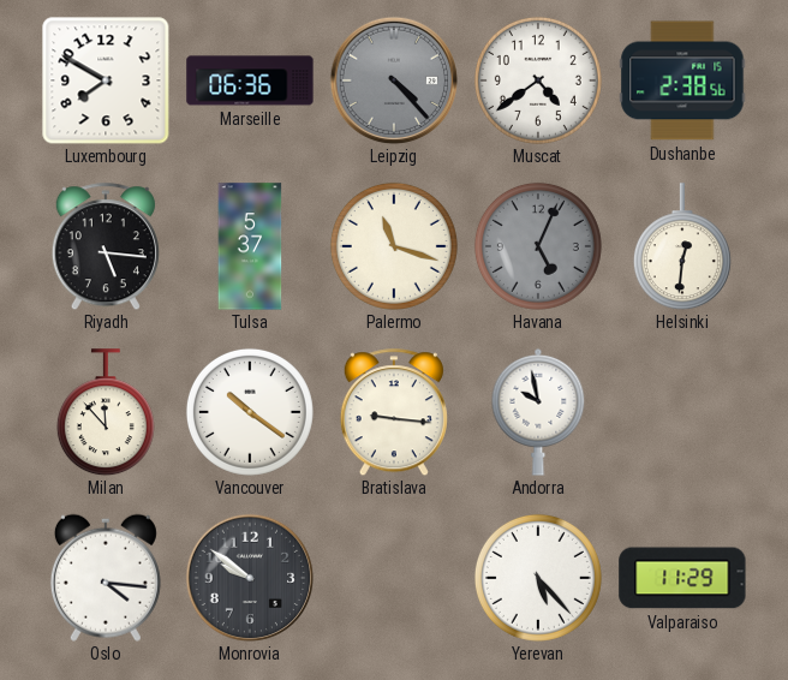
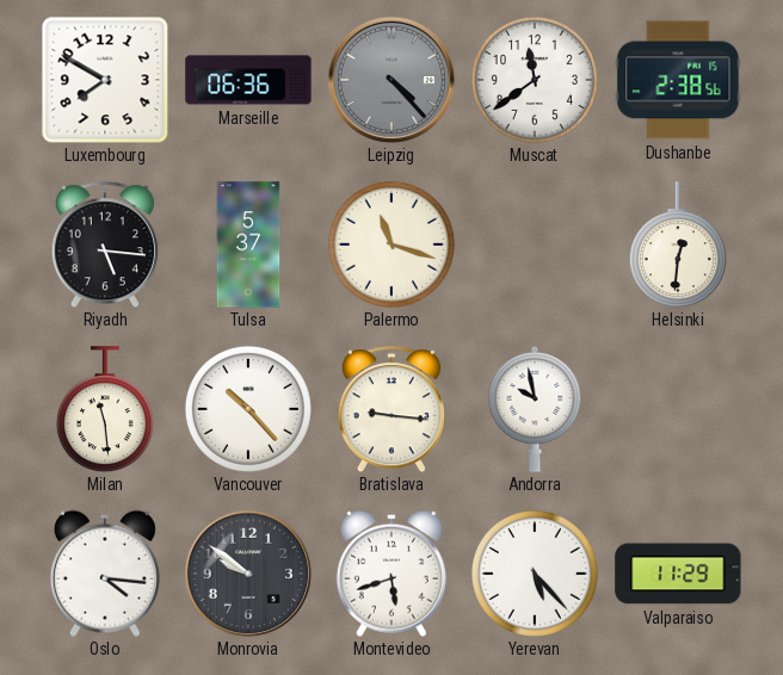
Muscat: 4:39 -> 11:39
Havana: 5:04 -> none
Milan: 11:53 -> 11:29
Vancouver: 10:21 -> 10:23
Montevideo: none -> 5:42
